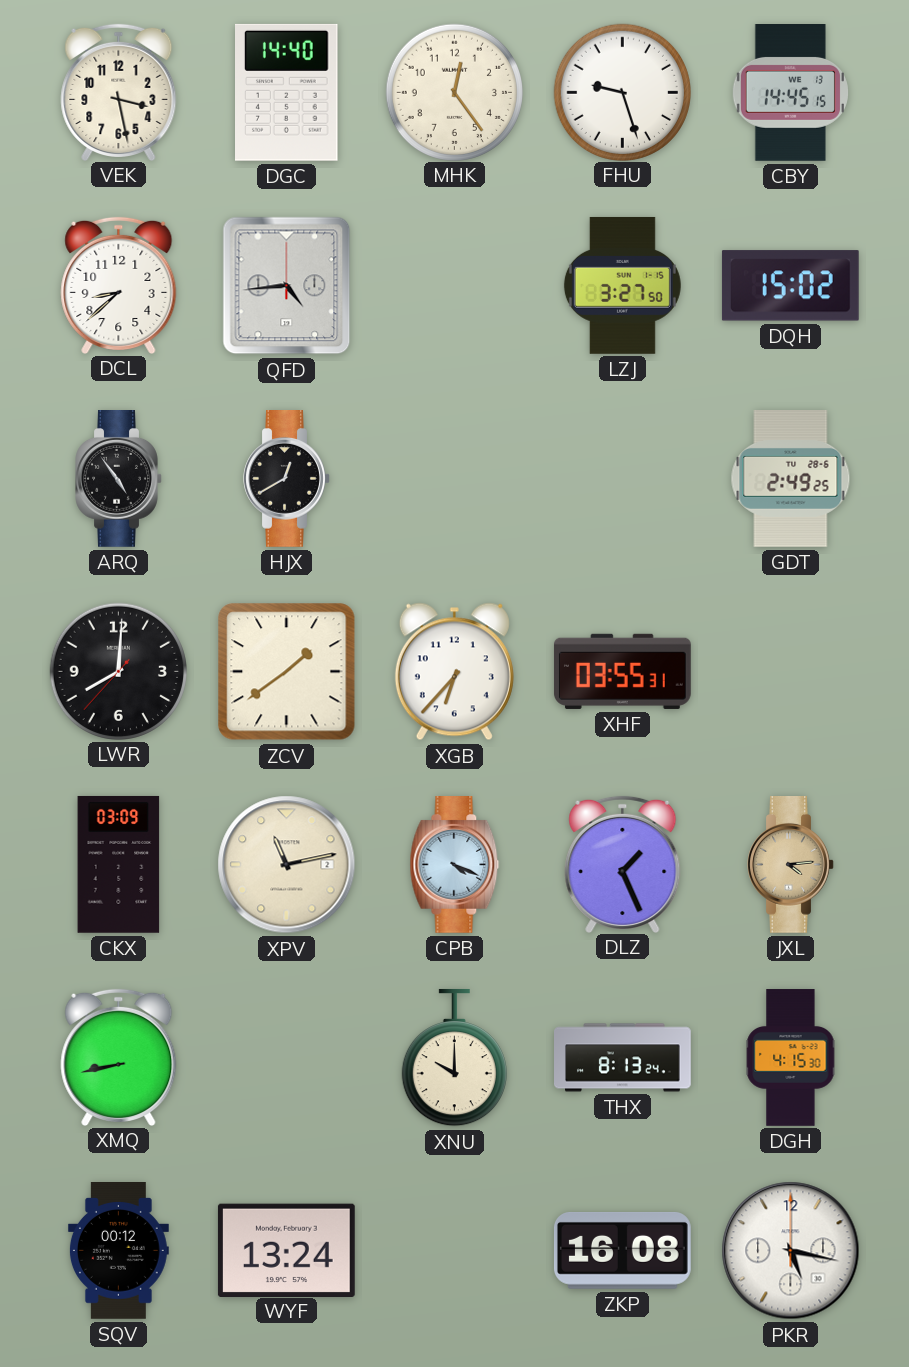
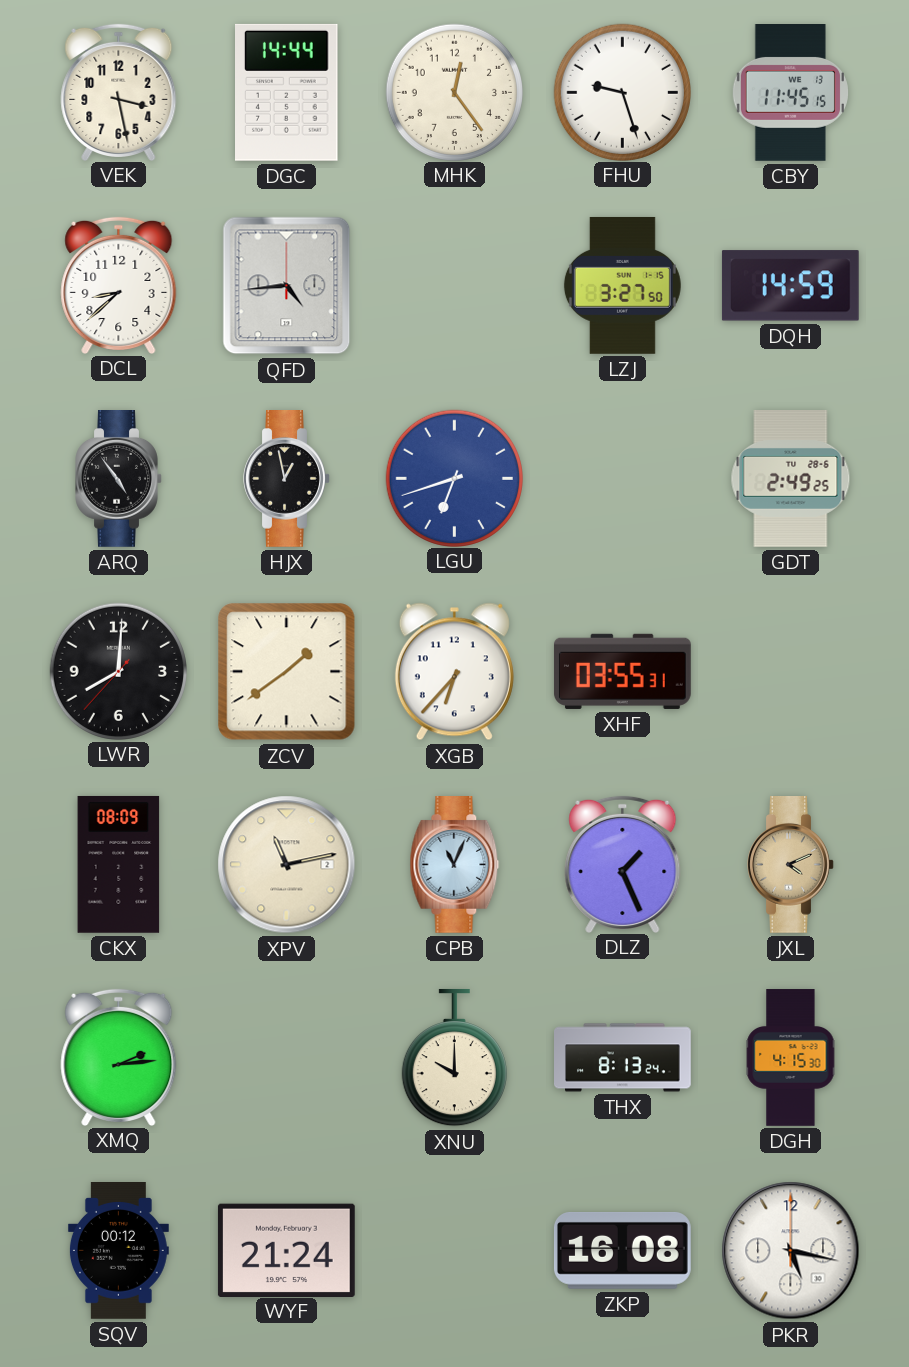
DGC: 14:40 -> 14:44
CBY: 14:45 -> 11:45
DQH: 15:02 -> 14:59
HJX: 12:40 -> 12:58
LGU: none -> 6:42
CKX: 03:09 -> 08:09
CPB: 4:19 -> 11:04
JXL: 4:14 -> 4:11
XMQ: 8:43 -> 2:14
WYF: 13:24 -> 21:24
